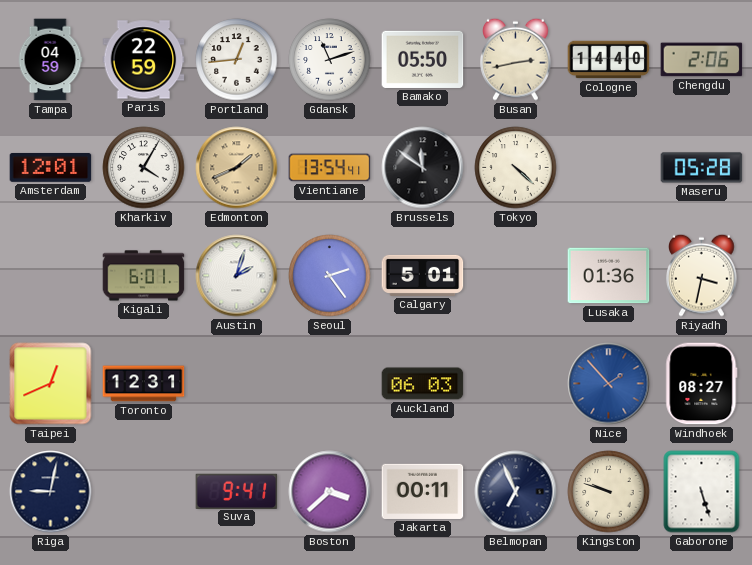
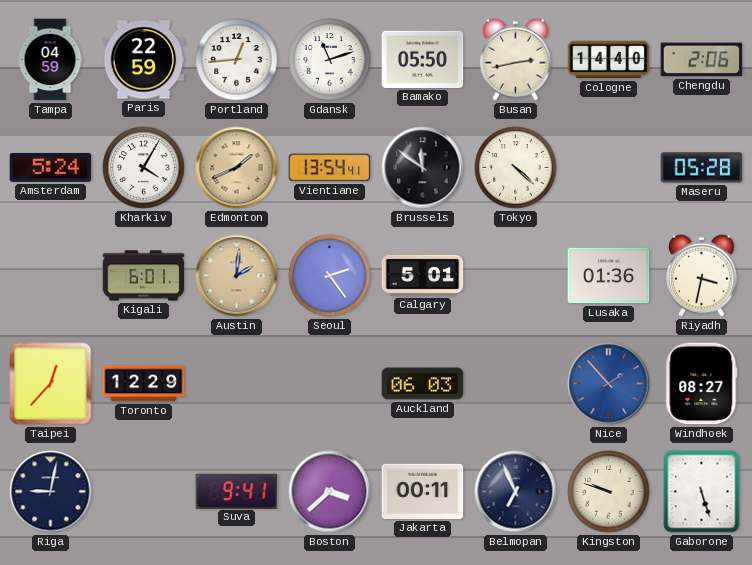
Amsterdam: 12:01 -> 5:24
Austin: 2:03 -> 2:01
Austin dial: white -> champagne
Taipei: 12:41 -> 12:37
Toronto: 12:31 -> 12:29
